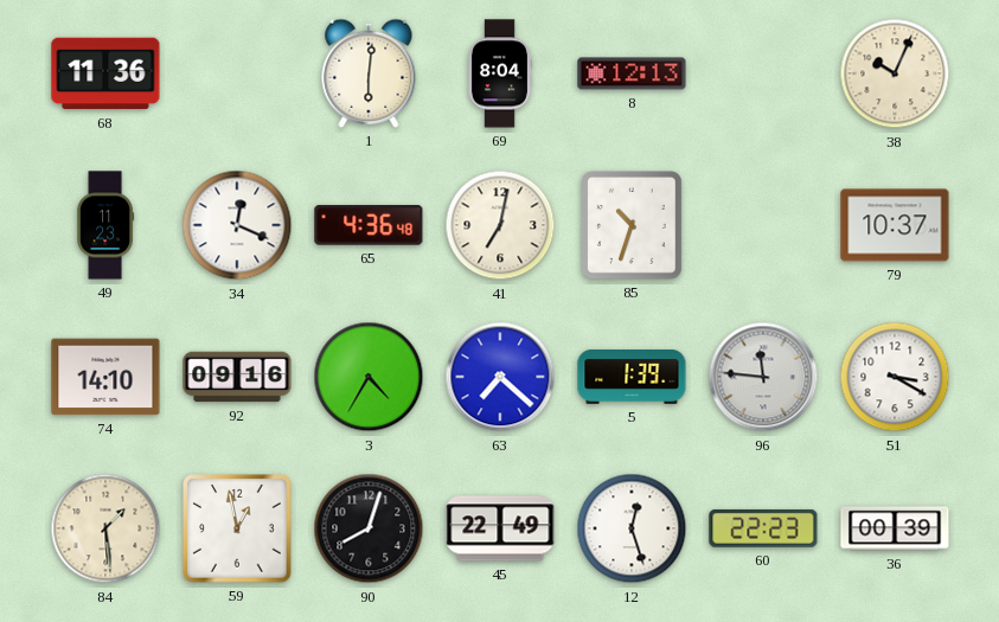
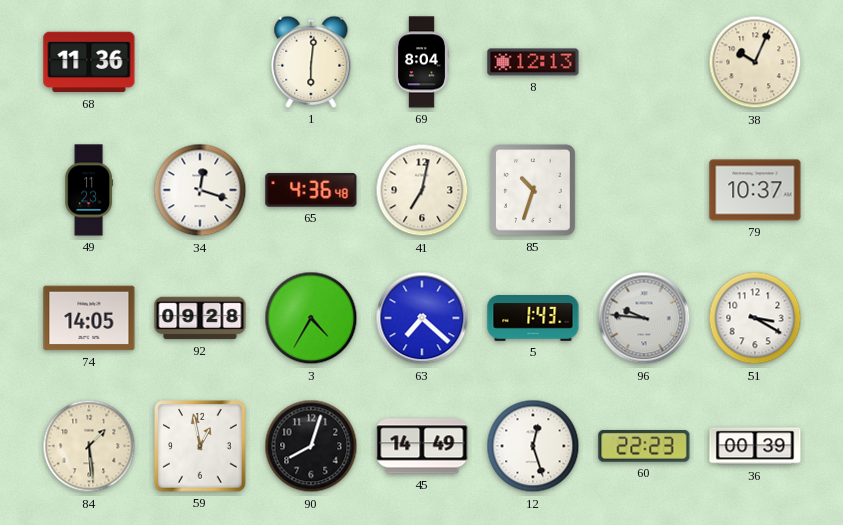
34: 12:19 -> 12:18
74: 14:10 -> 14:05
92: 09:16 -> 09:28
5: 1:39 -> 1:43
96: 11:46 -> 9:46
45: 22:49 -> 14:49
